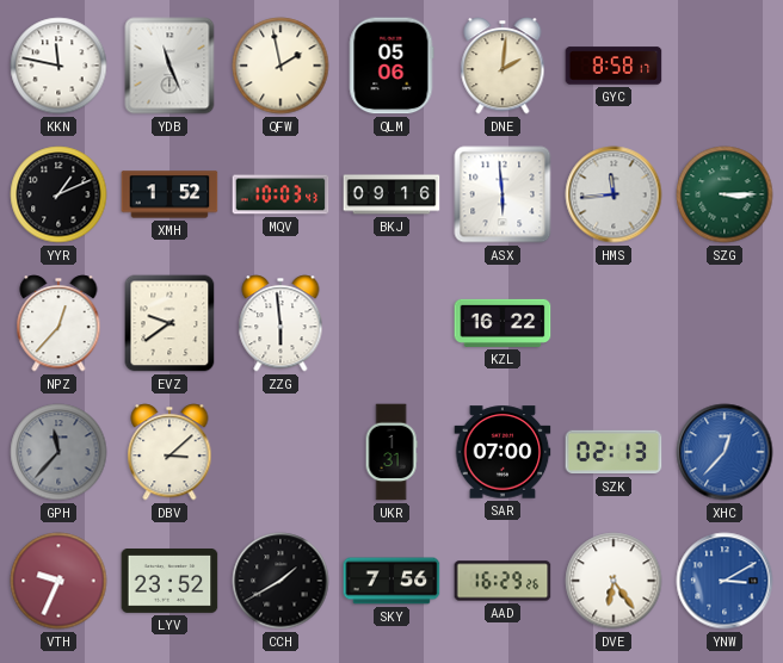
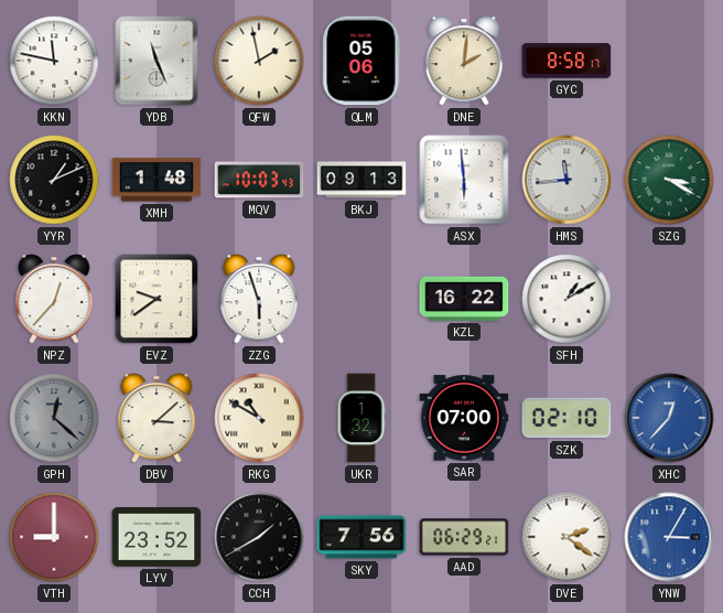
XMH: 1:52 -> 1:48
BKJ: 09:16 -> 09:13
SZG: 3:15 -> 3:20
ZZG: 5:59 -> 5:57
SFH: none -> 1:10
GPH: 11:37 -> 12:22
RKG: none -> 10:50
UKR: 1:31 -> 1:32
SZK: 02:13 -> 02:10
VTH: 9:34 -> 9:00
AAD: 16:29 -> 06:29
DVE: 6:24 -> 2:21
YNW: 3:10 -> 3:05
